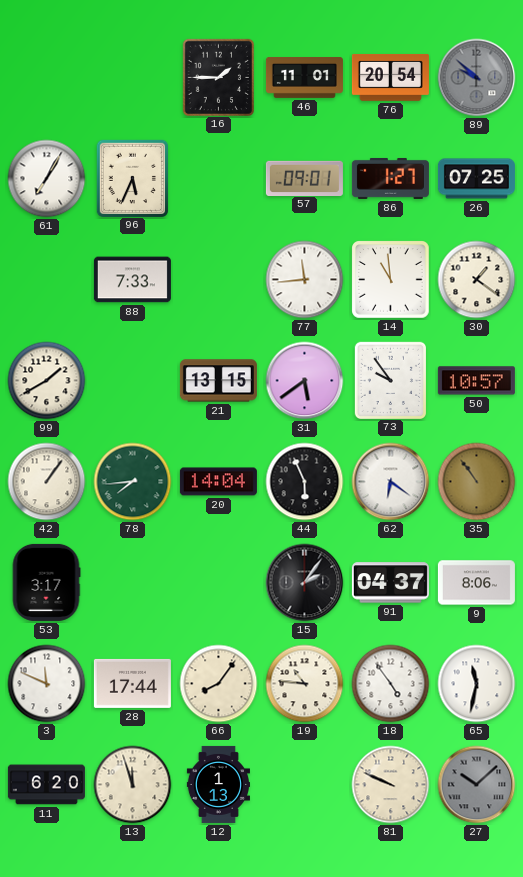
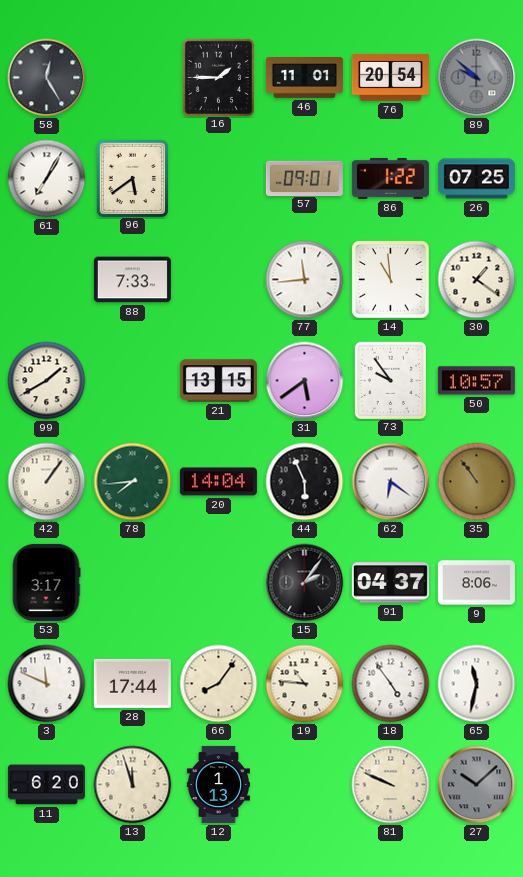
58: none -> 12:25
96: 5:34 -> 5:39
86: 1:27 -> 1:22
